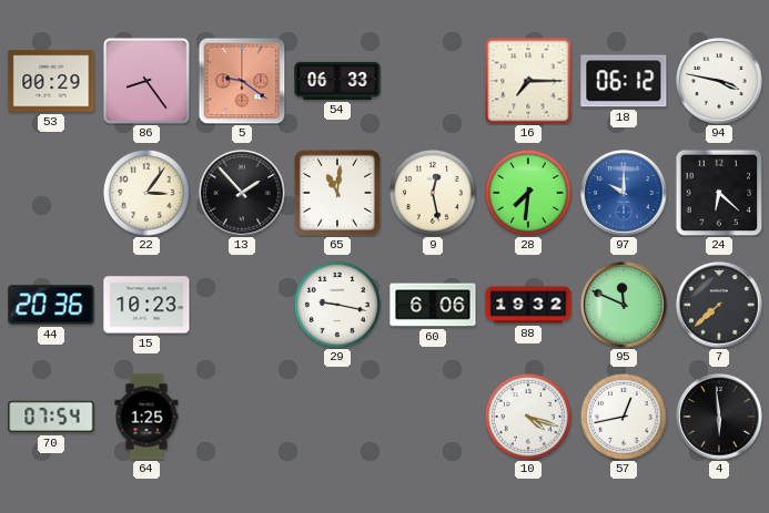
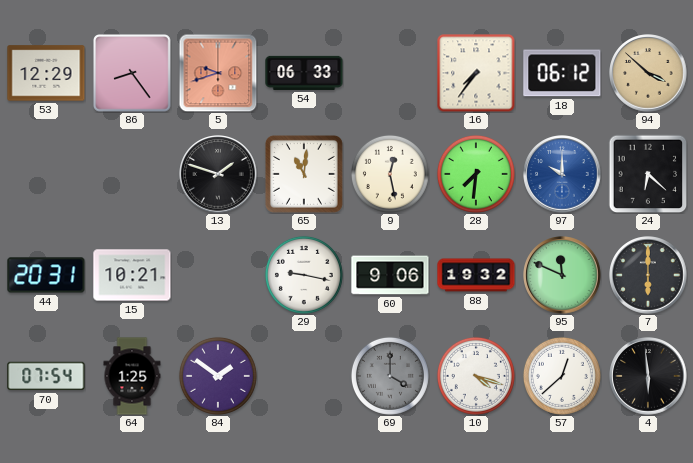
53: 00:29 -> 12:29
5: 9:21 -> 9:42
16: 7:15 -> 7:36
94: 3:47 -> 3:52
94 dial: white -> champagne
22: 3:06 -> none
13: 1:53 -> 1:48
44: 20:36 -> 20:31
15: 10:23 -> 10:21
60: 6:06 -> 9:06
7: 7:38 -> 6:00
84: none -> 1:51
69: none -> 4:00
57: 12:43 -> 12:38
